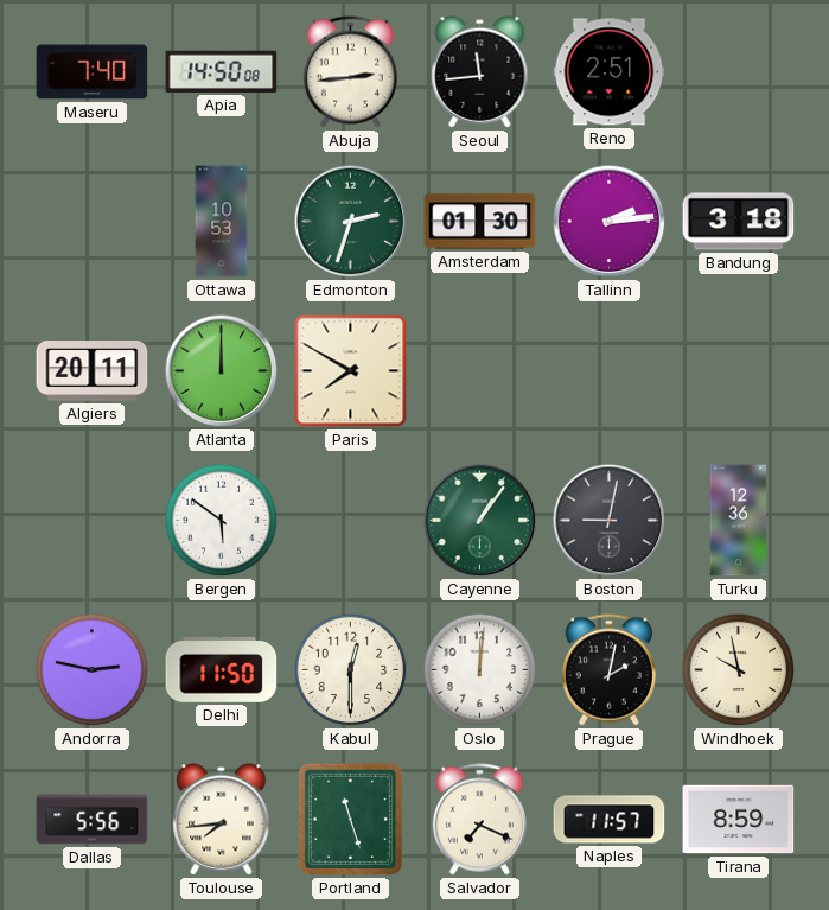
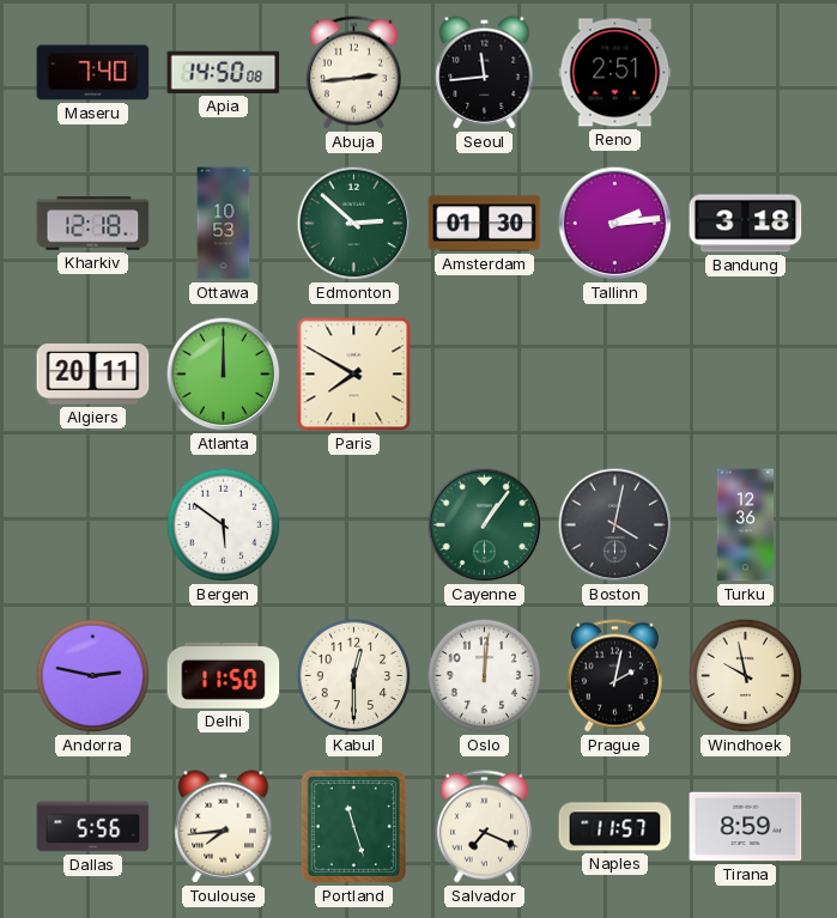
Kharkiv: none -> 12:18
Edmonton: 2:33 -> 2:52
Boston: 9:02 -> 4:02
